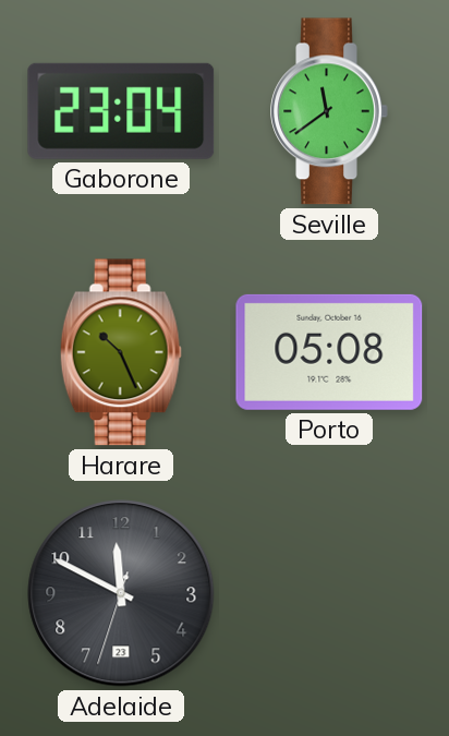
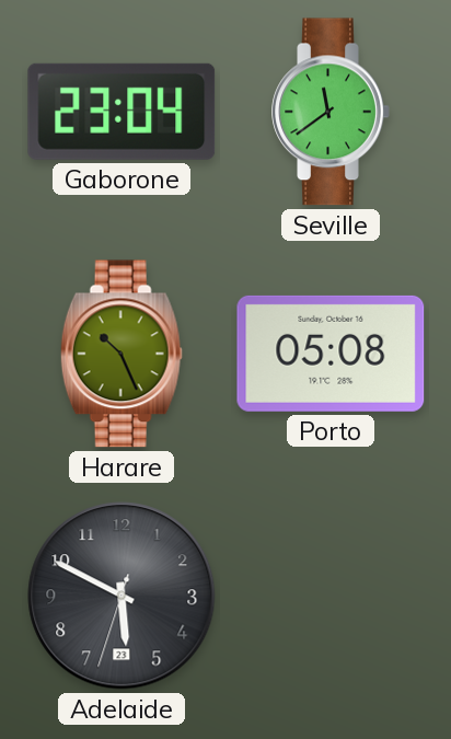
Adelaide: 11:49 -> 5:49
